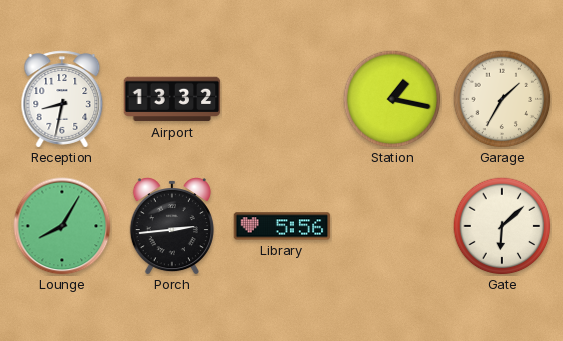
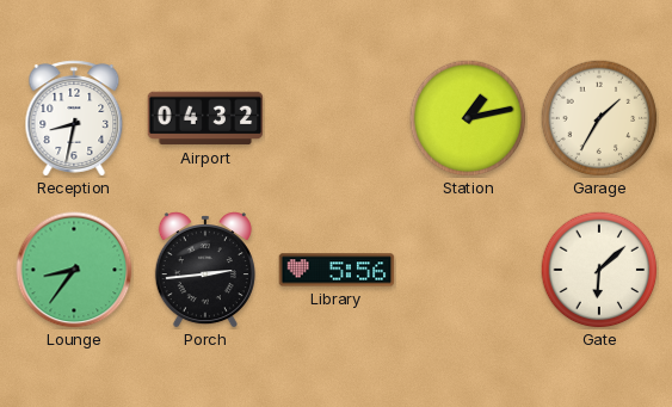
Airport: 13:32 -> 04:32
Station: 1:17 -> 1:13
Lounge: 8:05 -> 8:36
